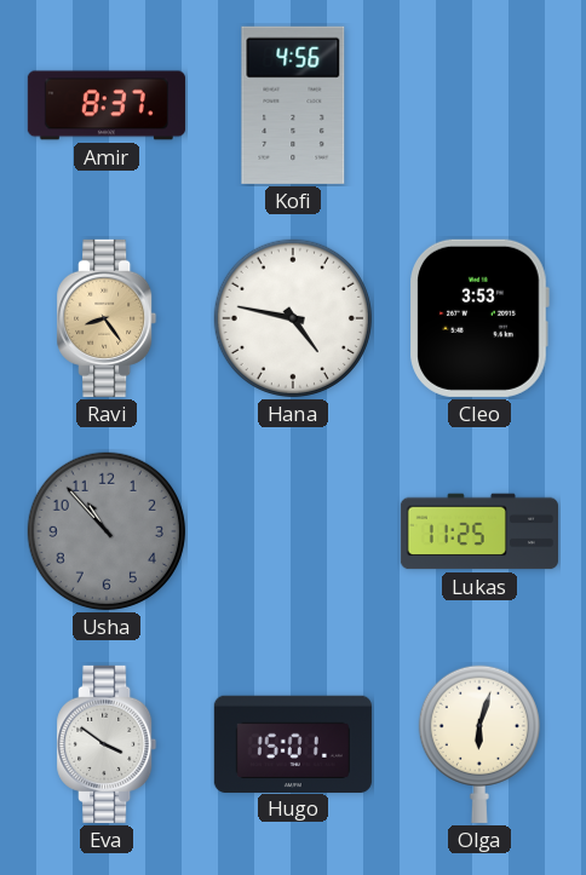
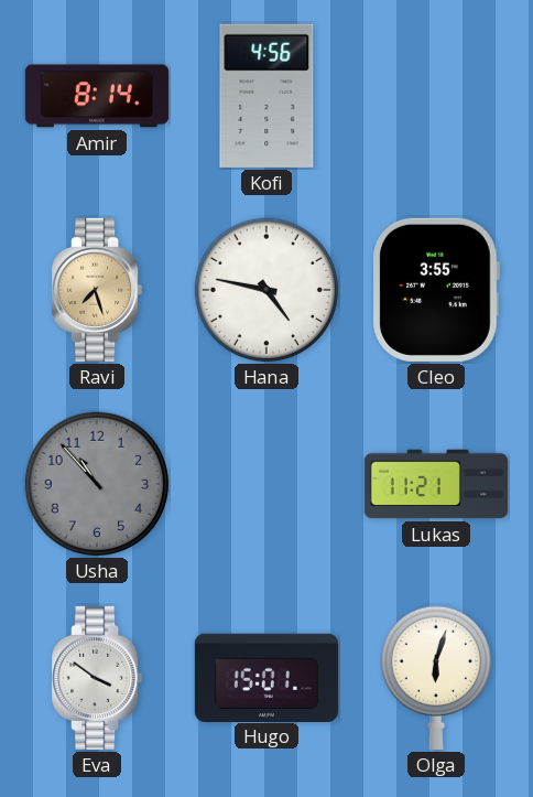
Amir: 8:37 -> 8:14
Ravi: 8:24 -> 7:27
Cleo: 3:53 -> 3:55
Lukas: 11:25 -> 11:21
